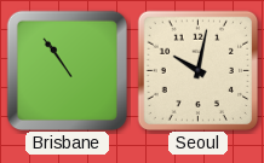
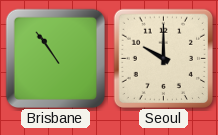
Seoul: 10:02 -> 10:00
